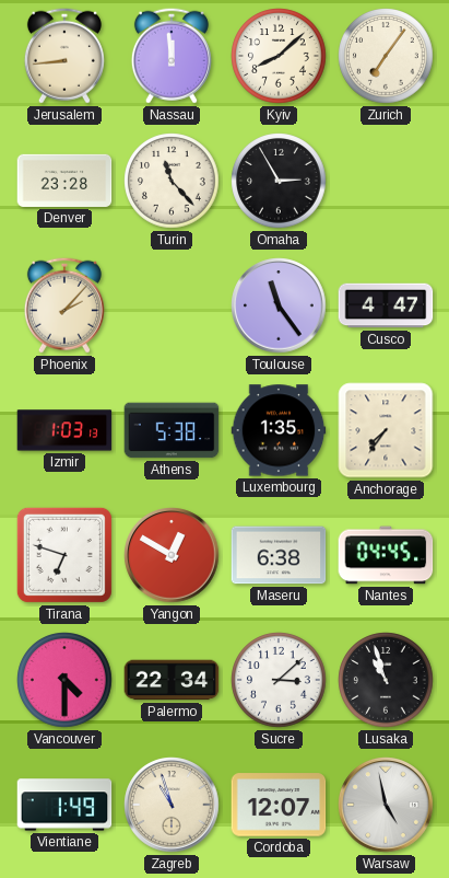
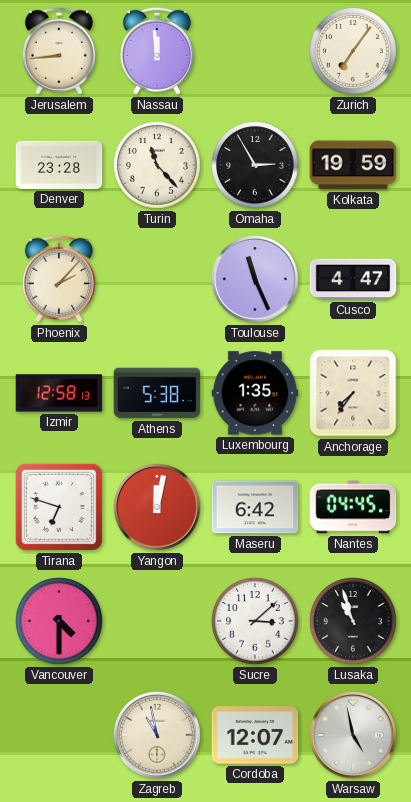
Kyiv: 8:08 -> none
Kolkata: none -> 19:59
Toulouse: 11:24 -> 11:26
Izmir: 1:03 -> 12:58
Yangon: 12:50 -> 12:02
Maseru: 6:38 -> 6:42
Palermo: 22:34 -> none
Vientiane: 1:49 -> none
Zagreb: 10:57 -> 10:58
